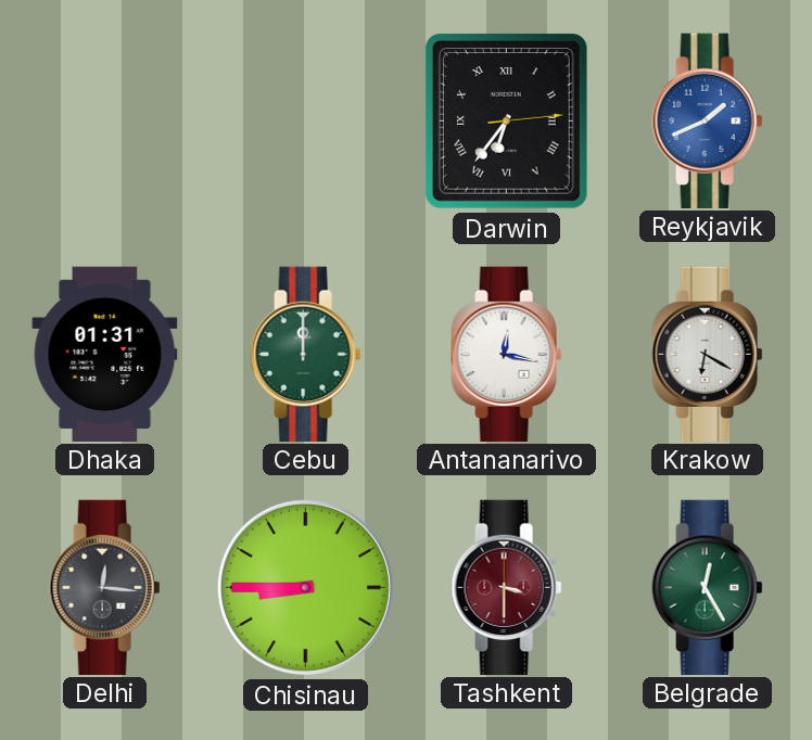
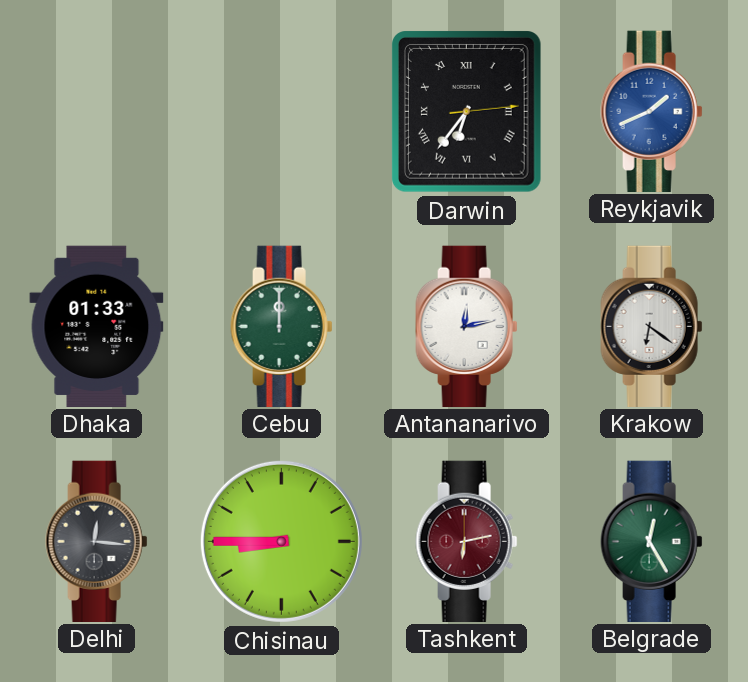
Dhaka: 01:31 -> 01:33
Antananarivo: 12:17 -> 12:13
Krakow: 6:20 -> 6:21
Tashkent: 3:30 -> 6:13
